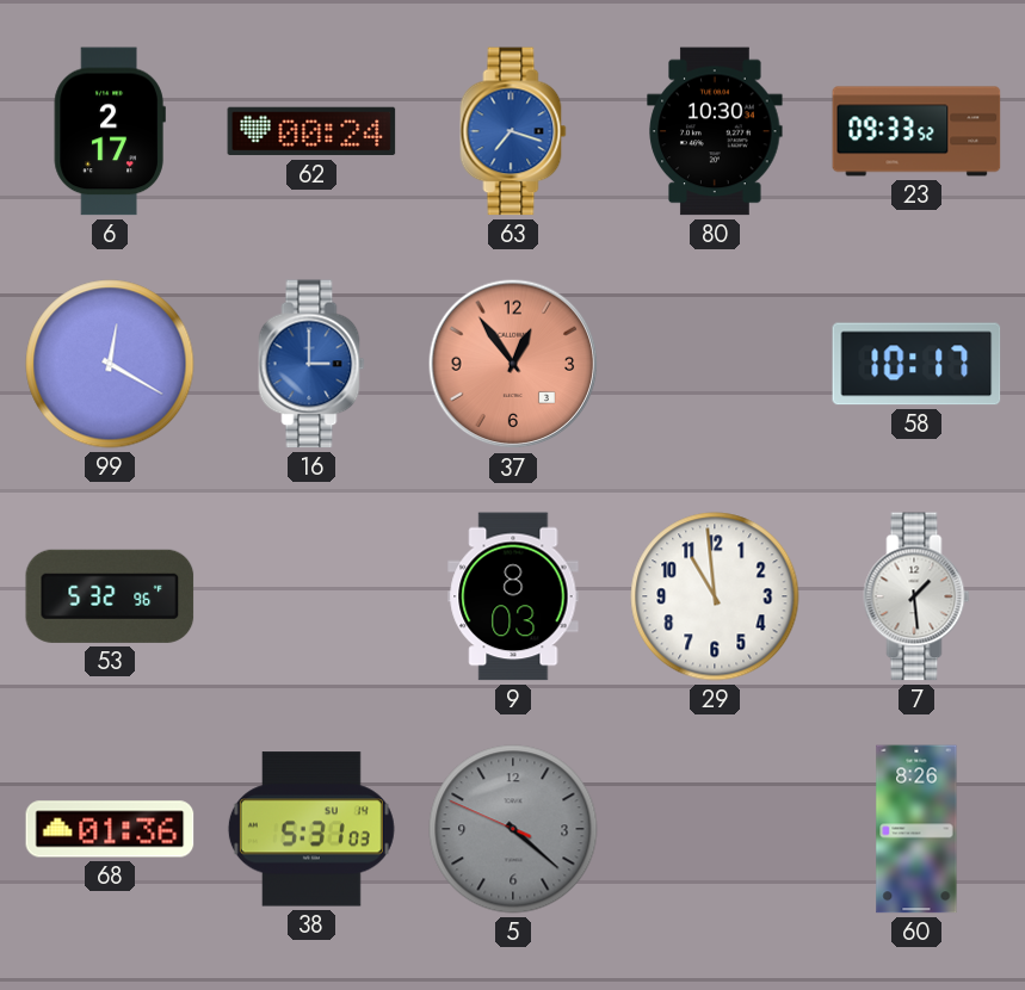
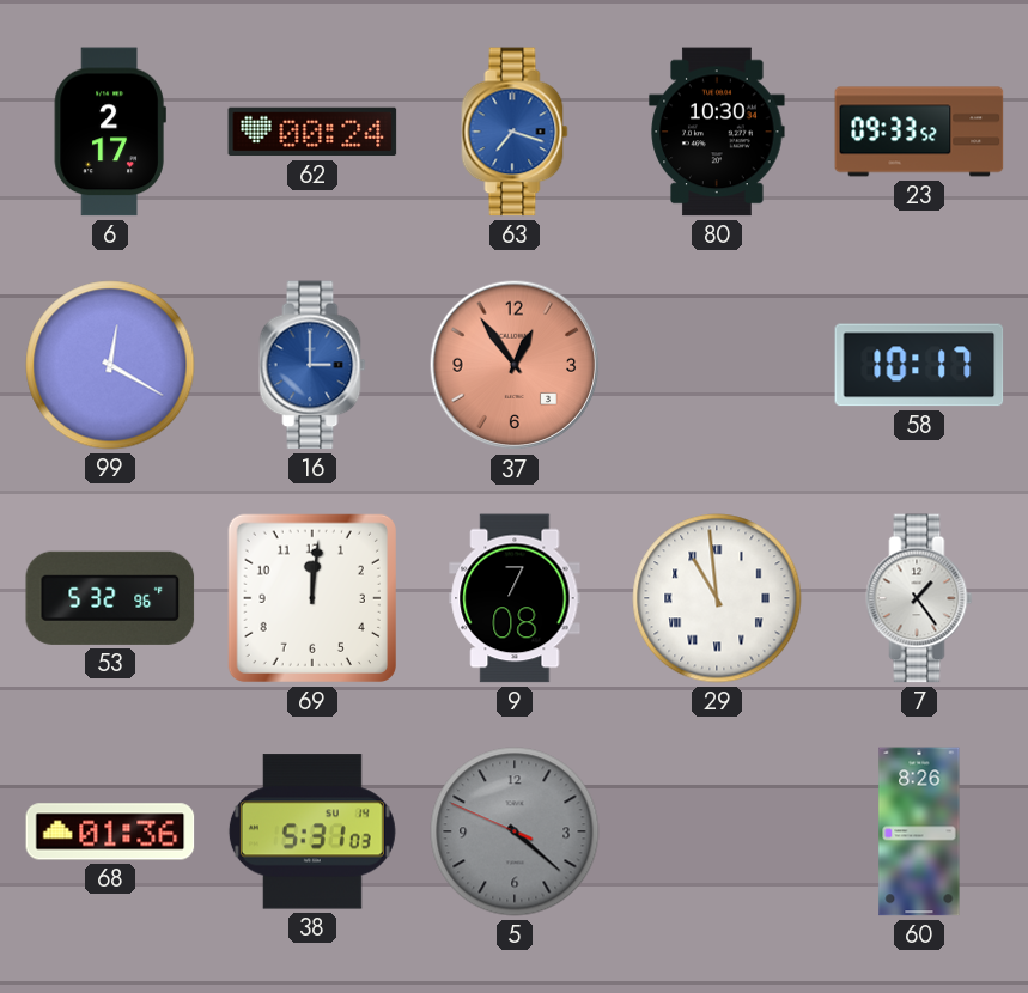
69: none -> 12:01
9: 8:03 -> 7:08
29 numerals: Arabic -> Roman
7: 1:29 -> 1:24
